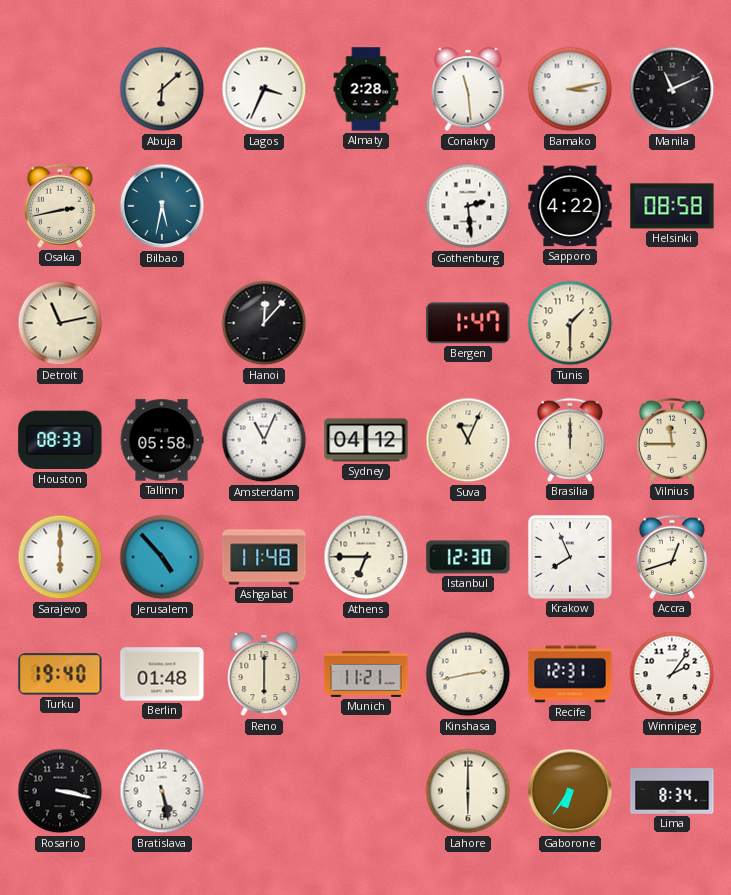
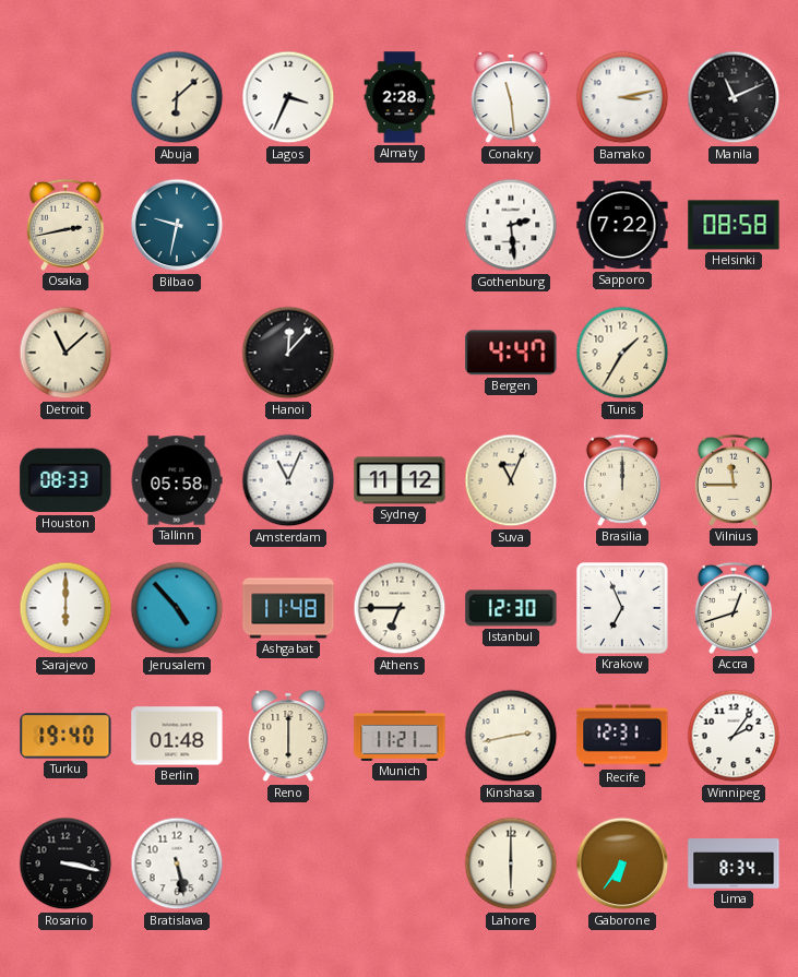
Bilbao: 5:32 -> 9:32
Sapporo: 4:22 -> 7:22
Detroit: 11:13 -> 11:08
Bergen: 1:47 -> 4:47
Tunis: 1:30 -> 1:35
Sydney: 04:12 -> 11:12
Krakow: 7:56 -> 6:56
